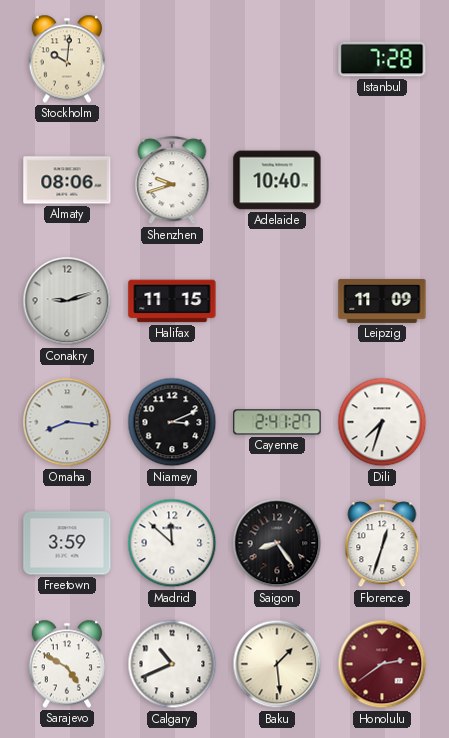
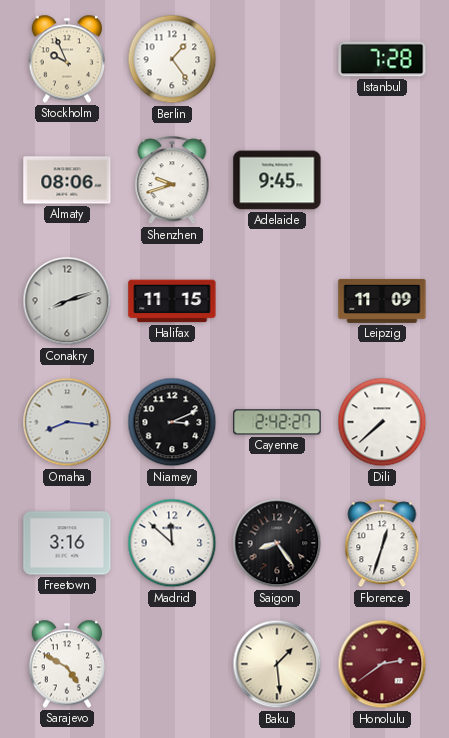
Stockholm: 10:01 -> 9:56
Berlin: none -> 1:24
Adelaide: 10:40 -> 9:45
Conakry: 9:12 -> 8:12
Cayenne: 2:41 -> 2:42
Dili: 7:33 -> 7:38
Freetown: 3:59 -> 3:16
Calgary: 10:41 -> none
